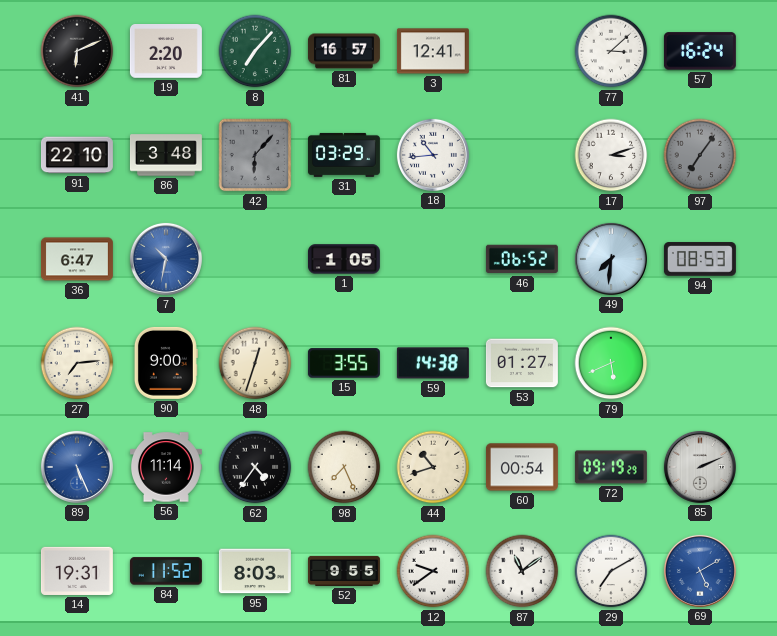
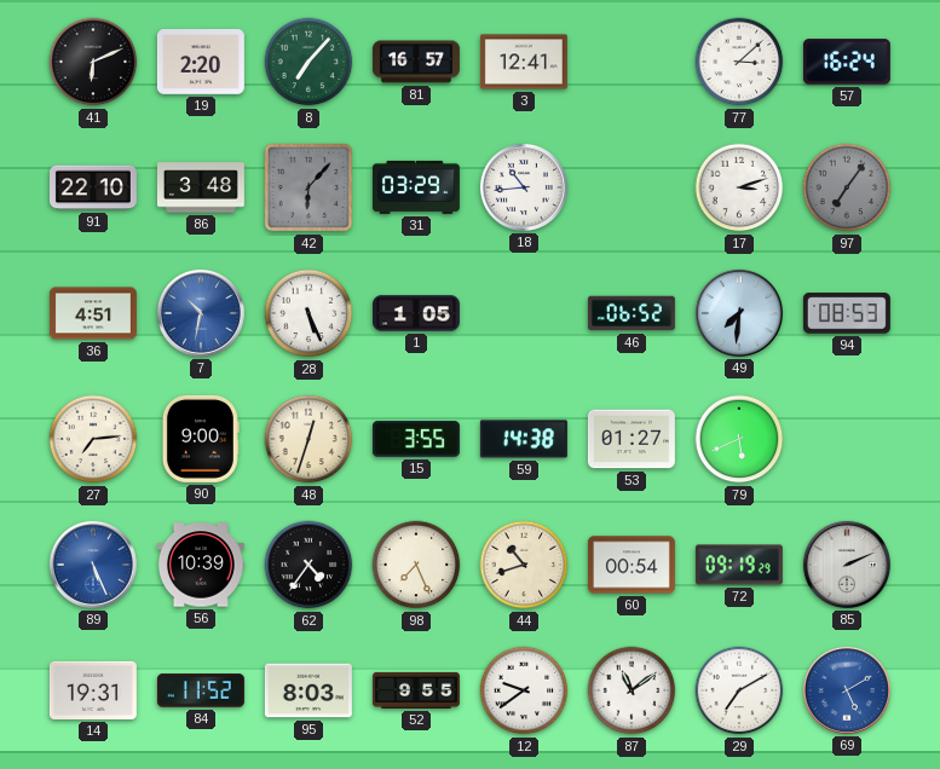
36: 6:47 -> 4:51
28: none -> 5:26
56: 11:14 -> 10:39
